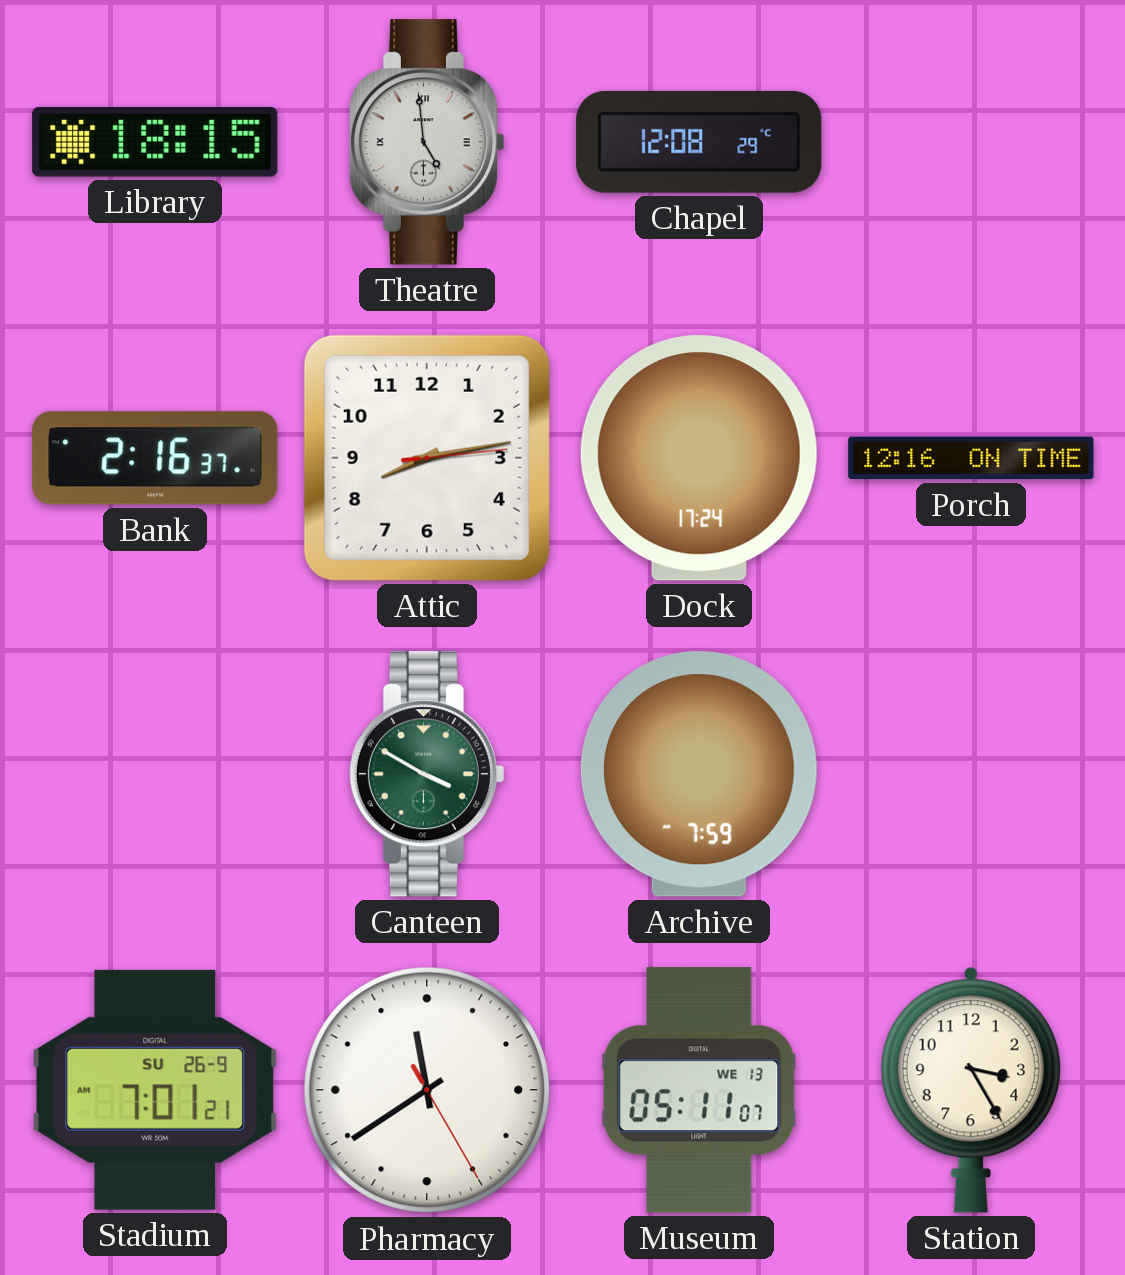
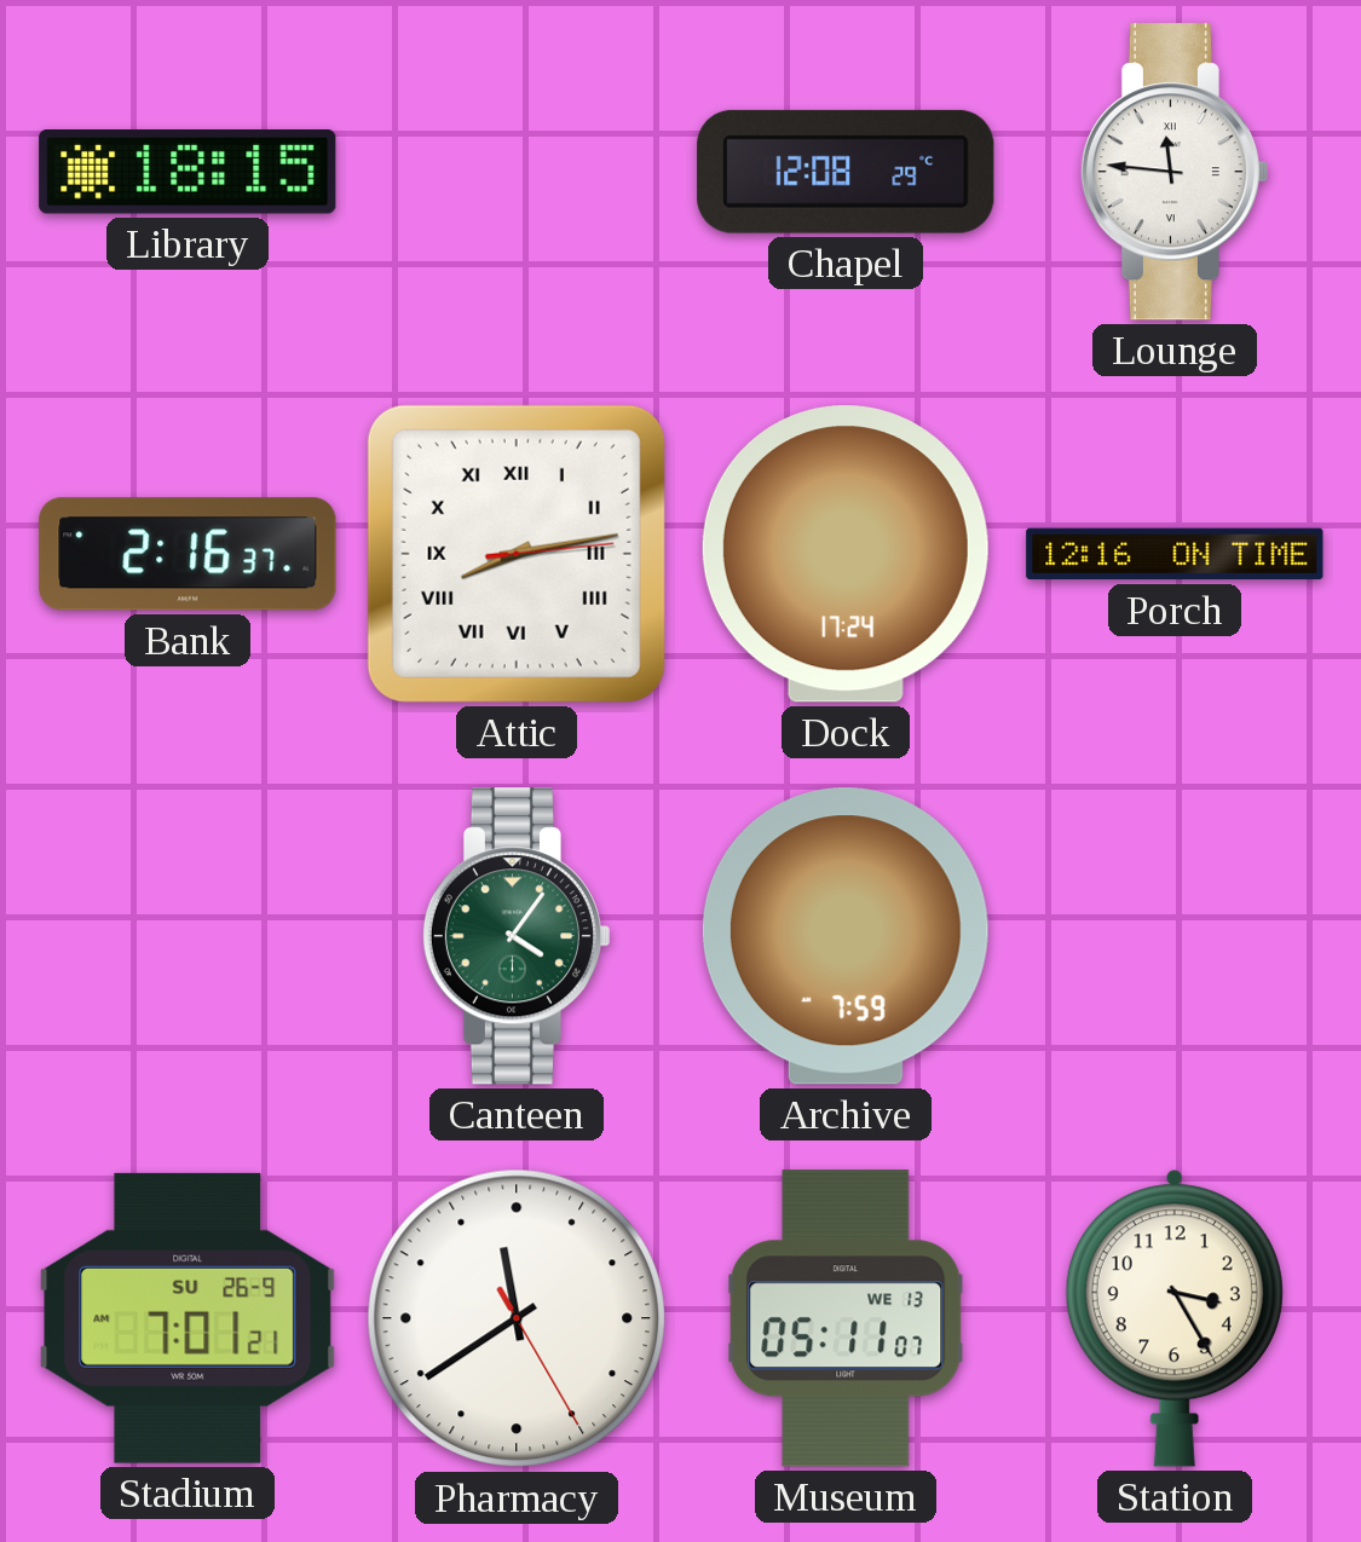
Theatre: 4:59 -> none
Lounge: none -> 11:46
Attic numerals: Arabic -> Roman
Canteen: 3:50 -> 4:06
